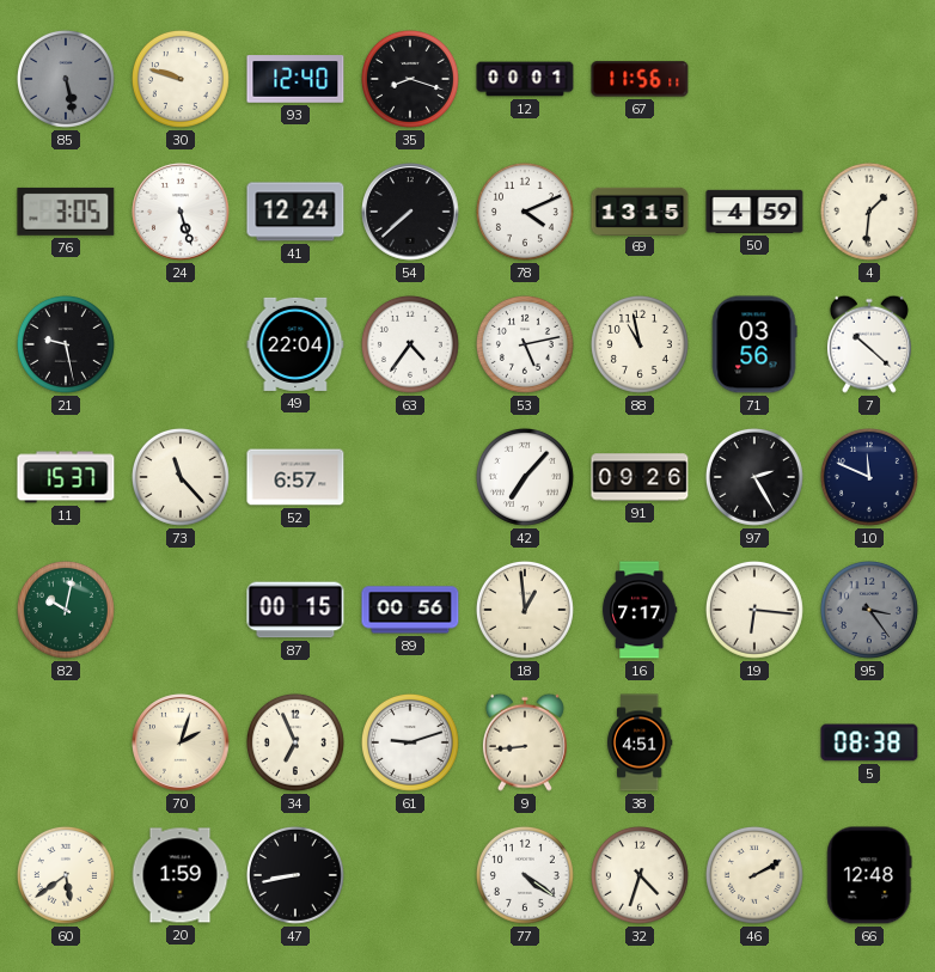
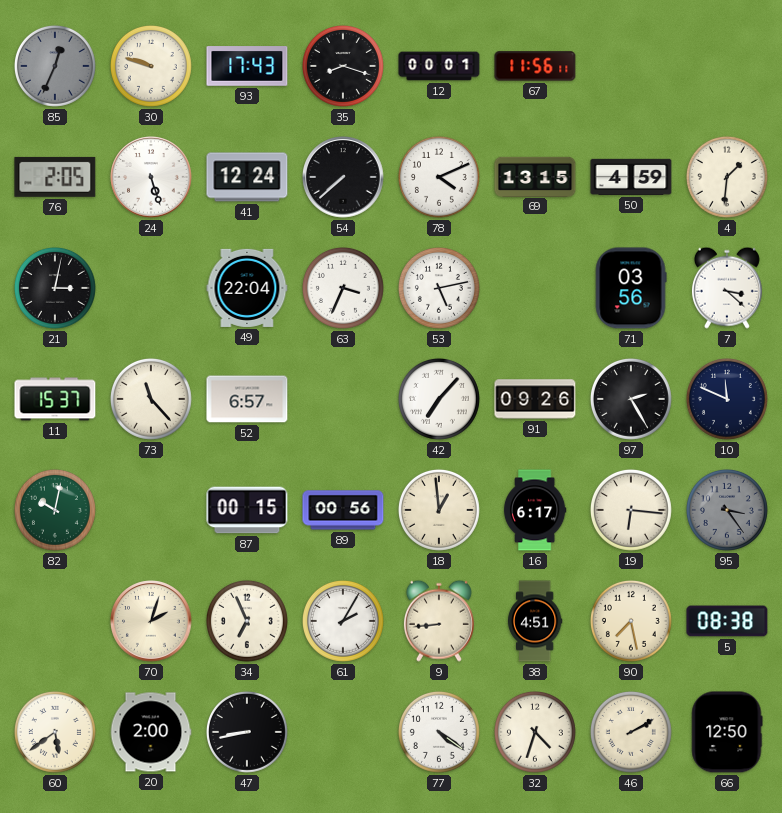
85: 5:28 -> 12:34
93: 12:40 -> 17:43
76: 3:05 -> 2:05
21: 9:28 -> 3:02
63: 4:36 -> 3:34
88: 10:58 -> none
7: 10:22 -> 3:22
16: 7:17 -> 6:17
61: 9:12 -> 2:05
90: none -> 7:28
20: 1:59 -> 2:00
66: 12:48 -> 12:50
